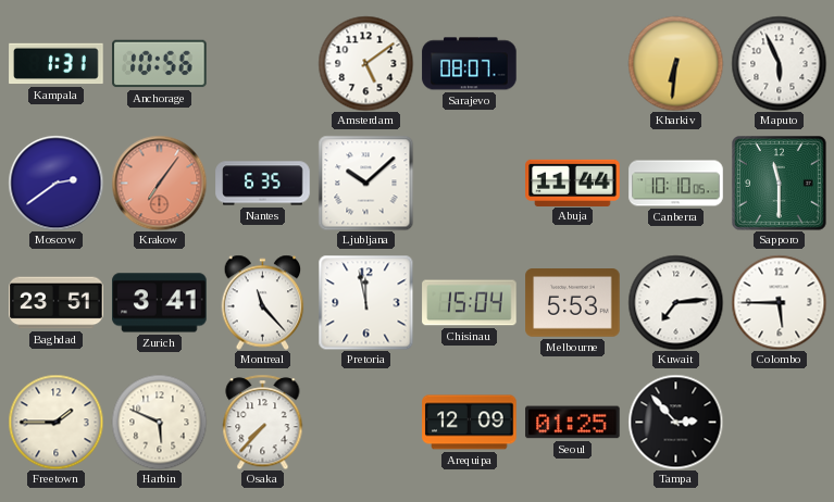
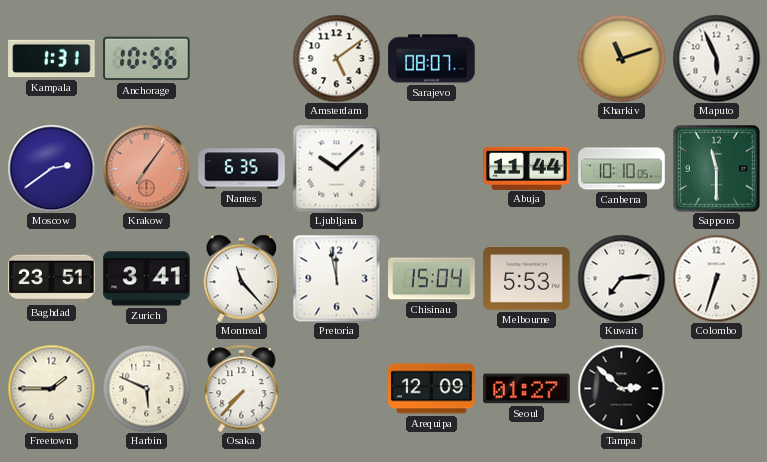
Kharkiv: 6:31 -> 11:12
Colombo: 5:45 -> 6:33
Seoul: 01:25 -> 01:27
Tampa: 2:53 -> 2:52
